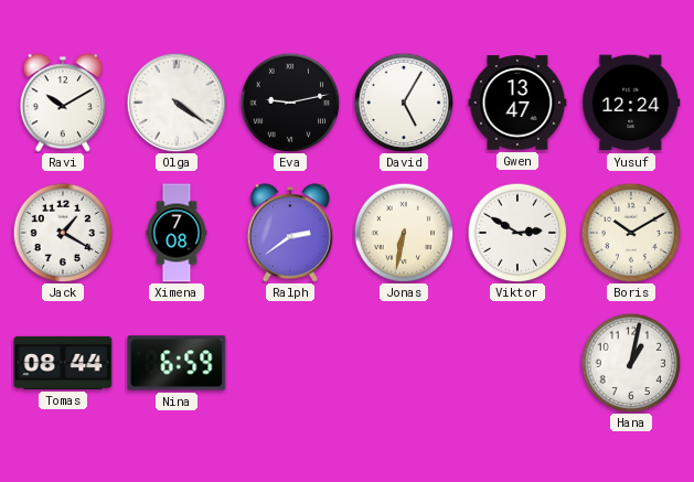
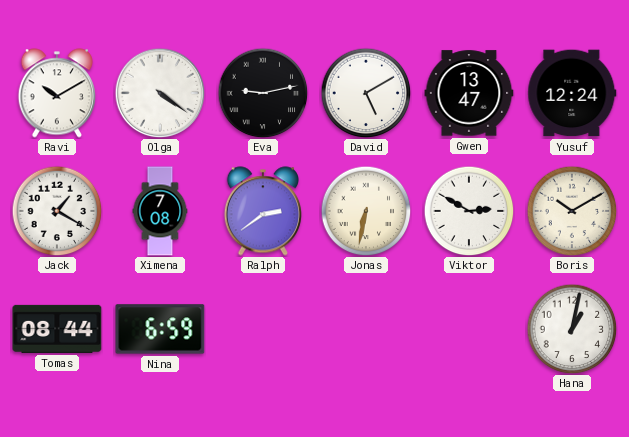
David: 5:05 -> 5:10
